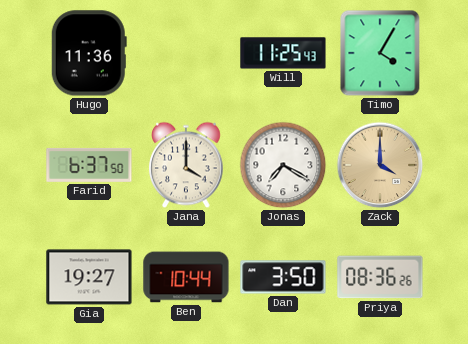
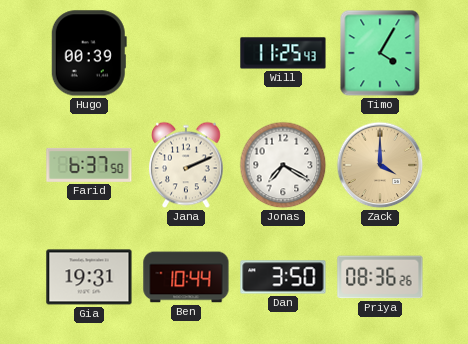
Hugo: 11:36 -> 00:39
Jana: 4:00 -> 2:11
Gia: 19:27 -> 19:31
